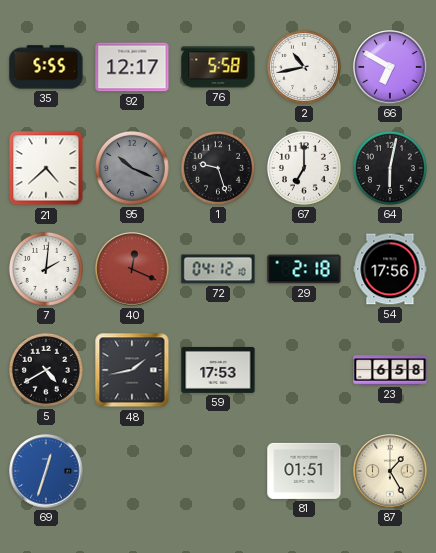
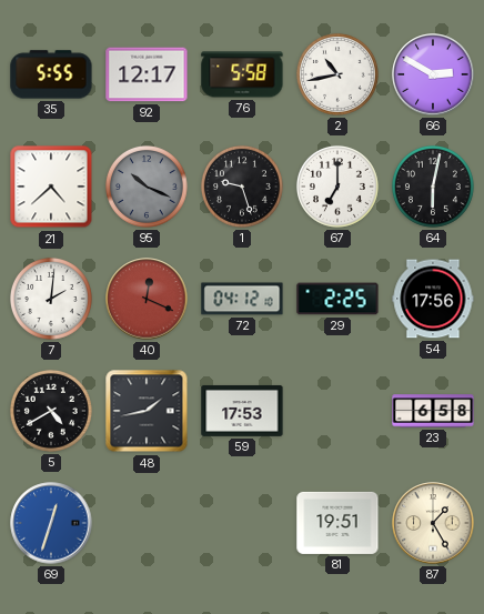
66: 6:50 -> 2:50
29: 2:18 -> 2:25
81: 01:51 -> 19:51
